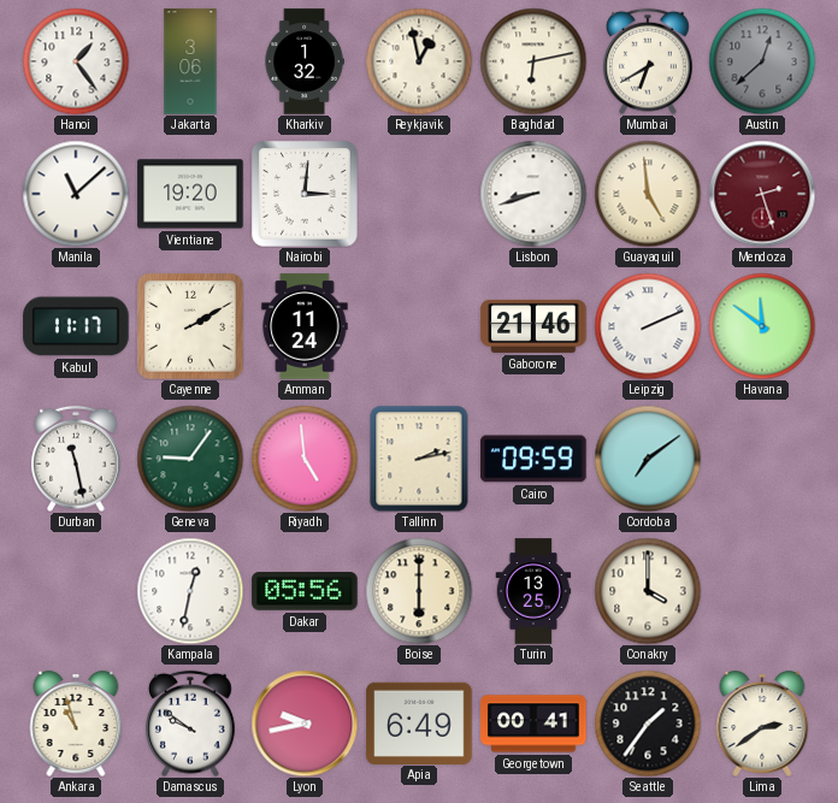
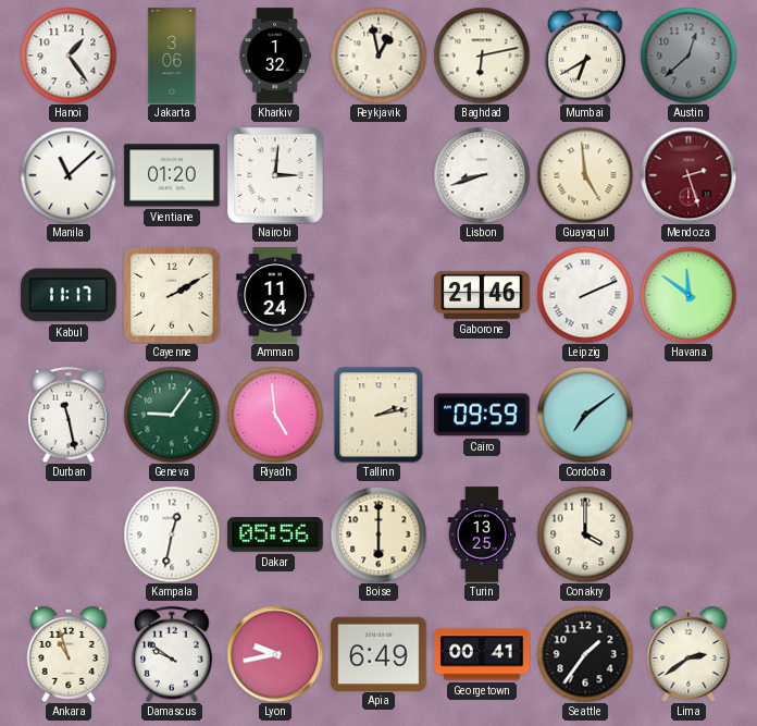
Vientiane: 19:20 -> 01:20
